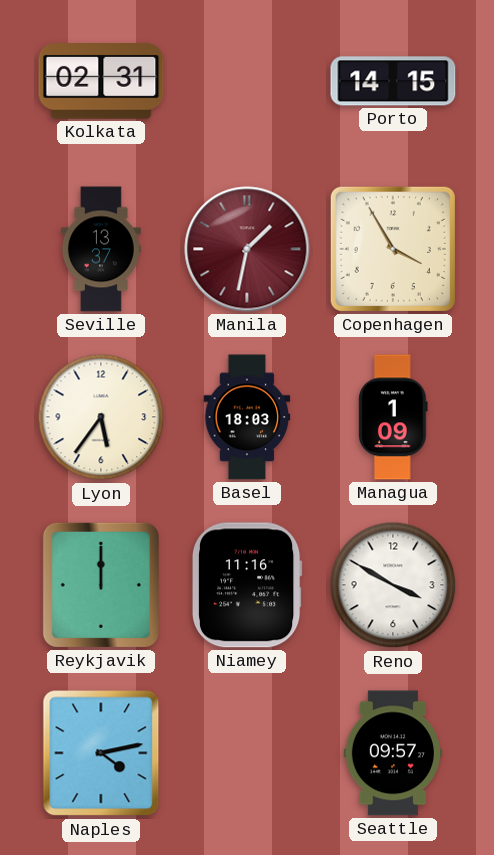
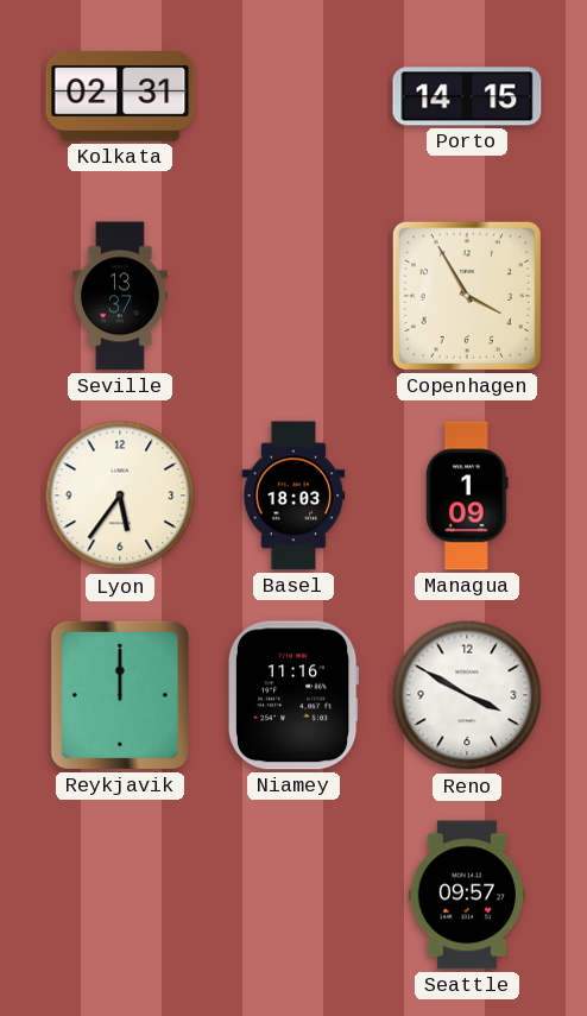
Manila: 1:32 -> none
Naples: 4:13 -> none
